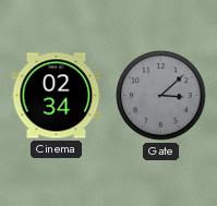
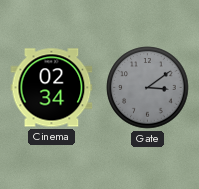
Gate: 3:08 -> 3:09
